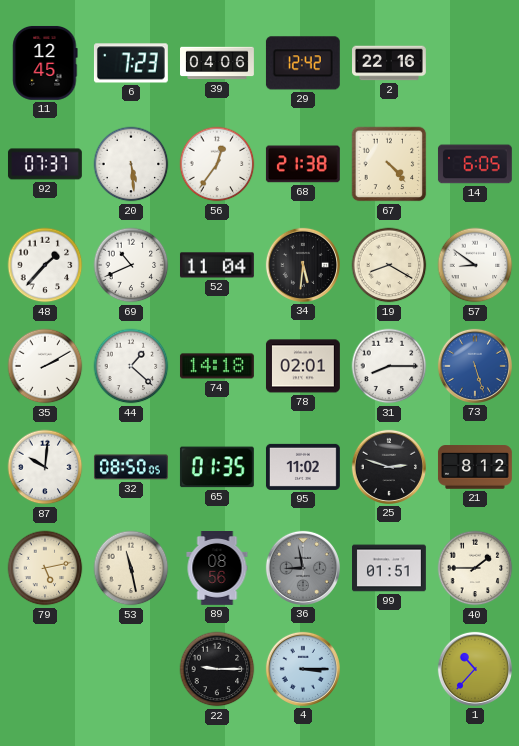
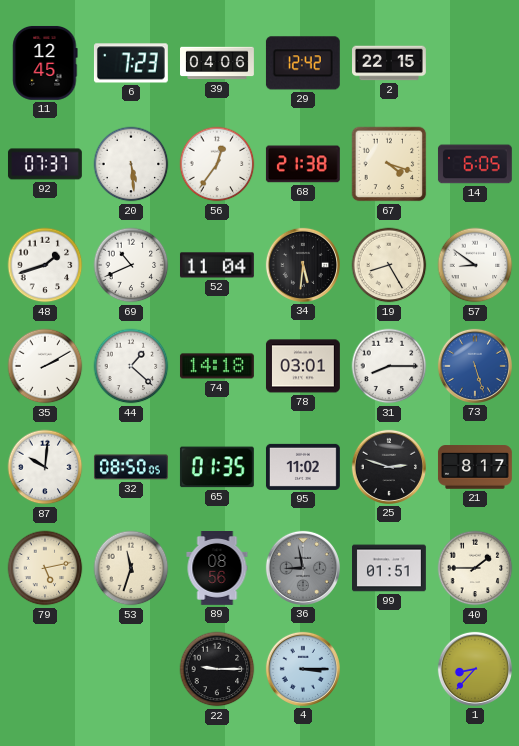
2: 22:16 -> 22:15
67: 4:23 -> 4:18
48: 1:37 -> 1:42
19: 8:20 -> 8:25
78: 02:01 -> 03:01
21: 8:12 -> 8:17
53: 11:28 -> 11:33
1: 10:37 -> 8:37
